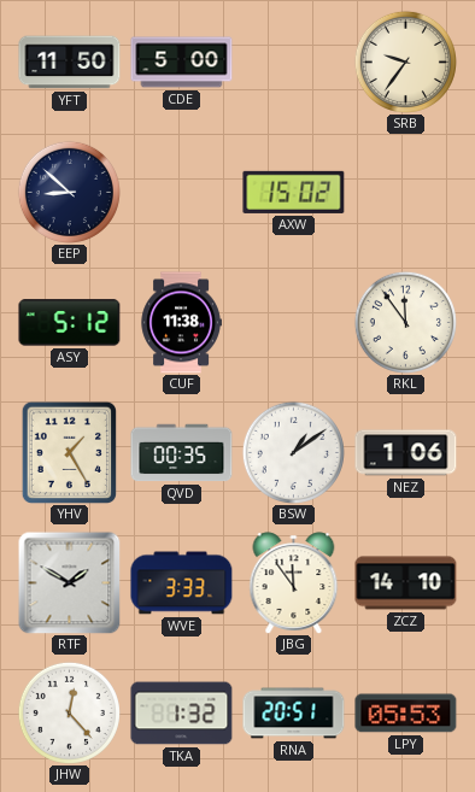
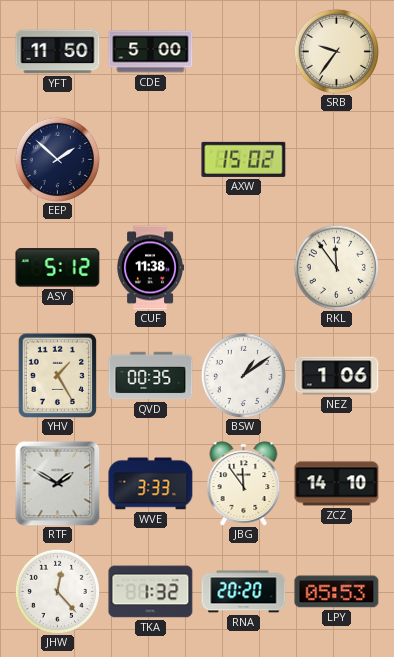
EEP: 8:52 -> 1:52
RNA: 20:51 -> 20:20
